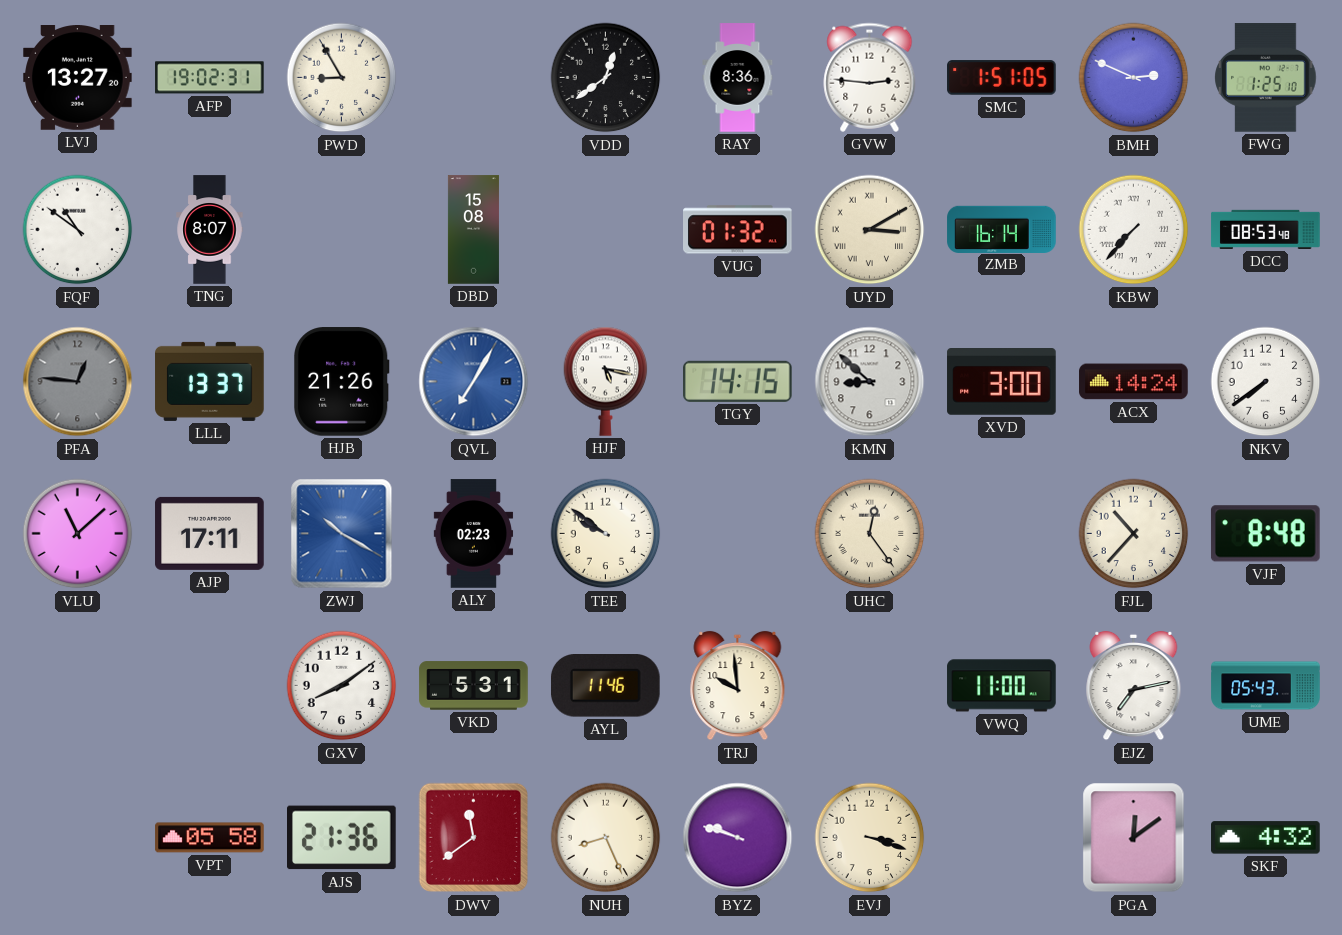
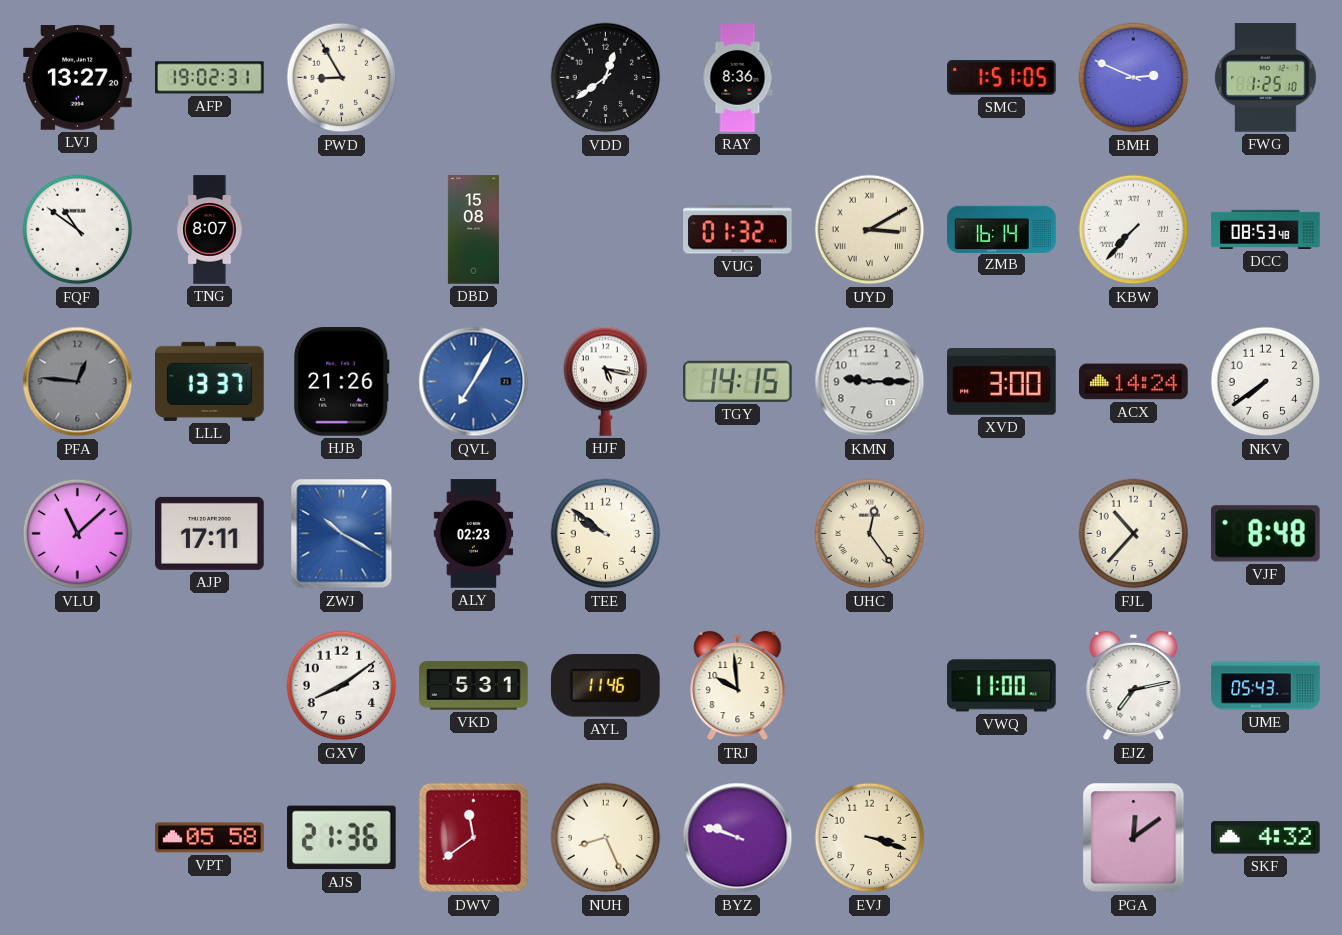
GVW: 2:46 -> none
KMN: 8:52 -> 9:15
